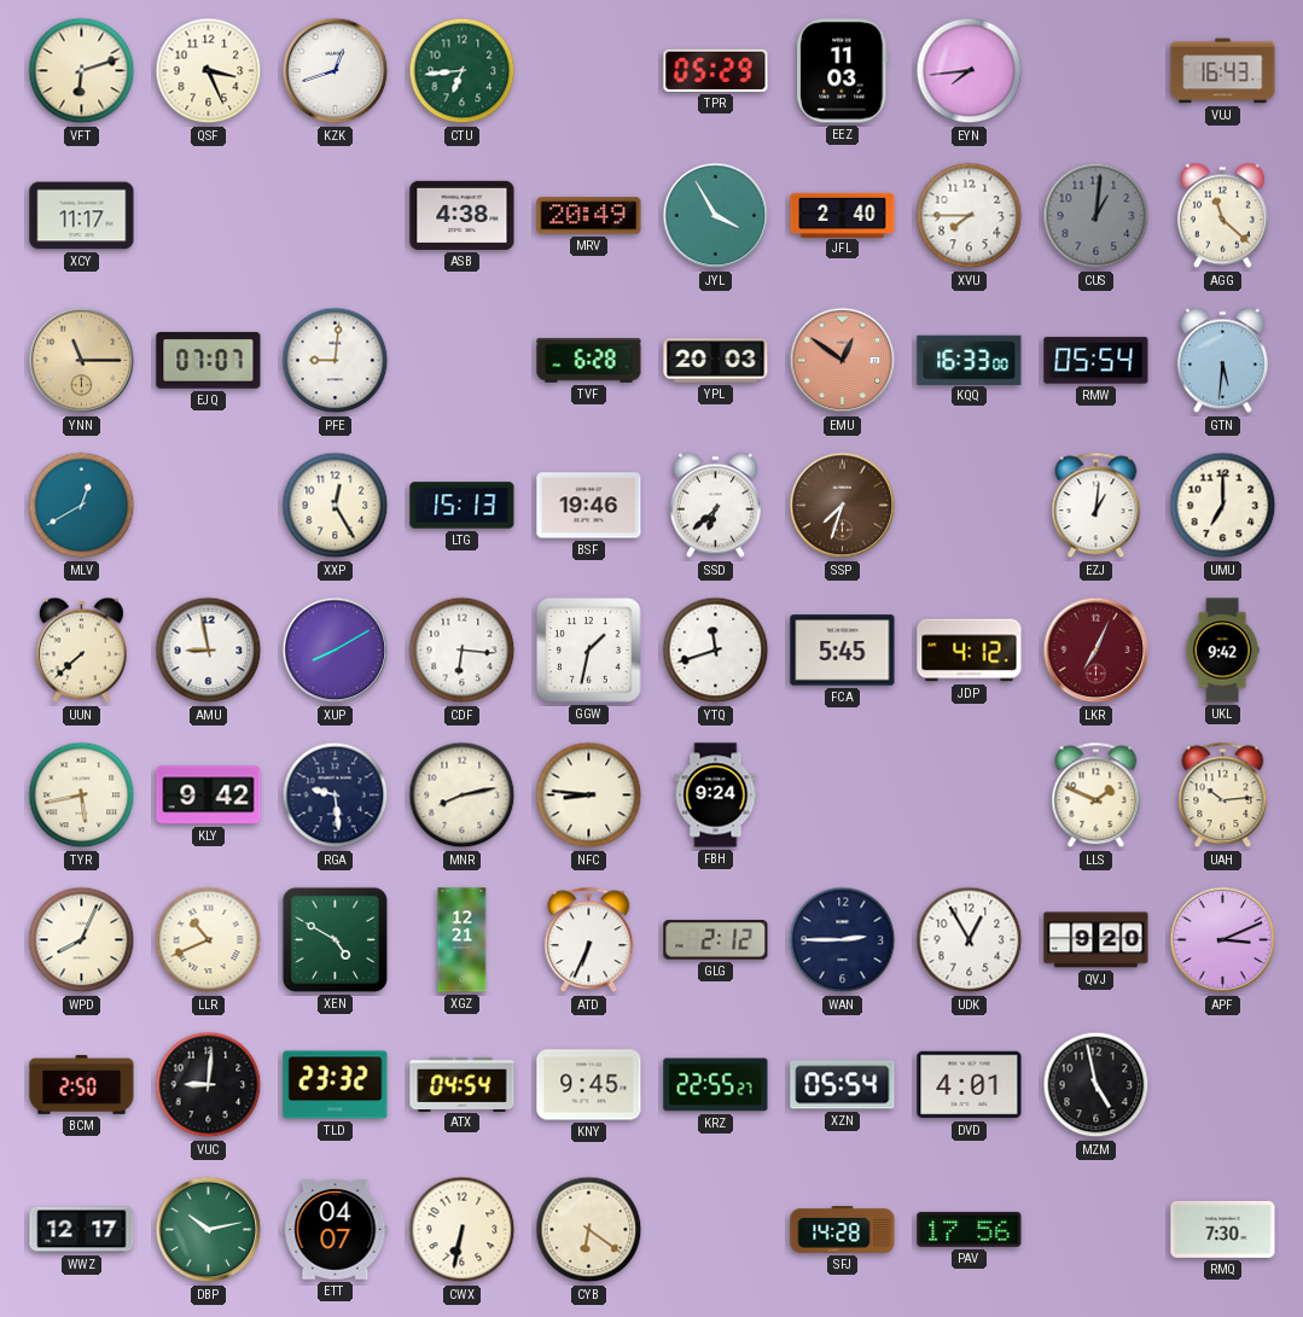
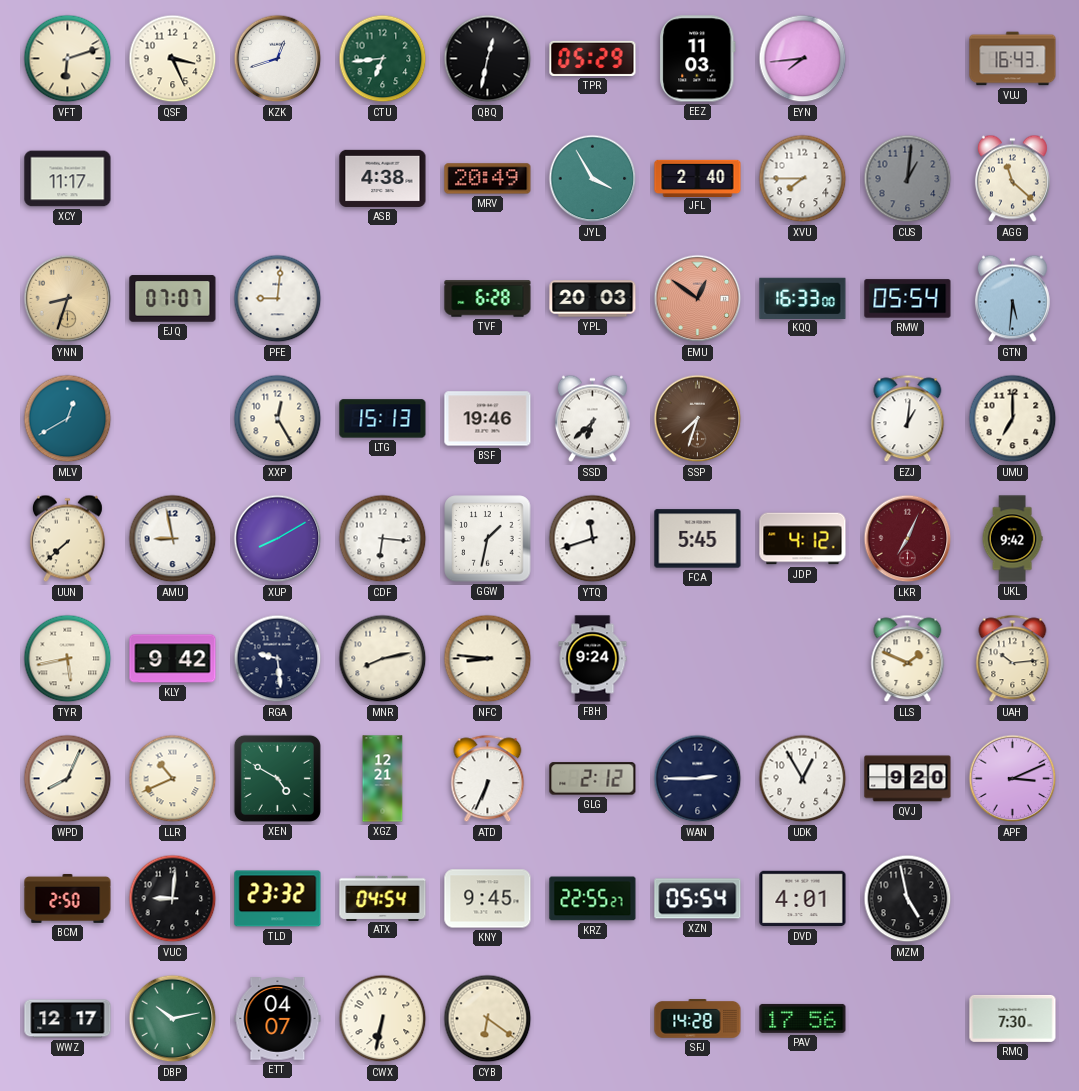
QBQ: none -> 12:32
YNN: 11:15 -> 8:33
